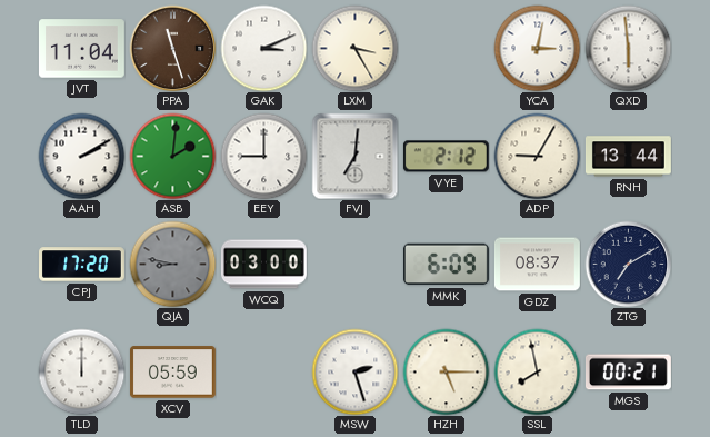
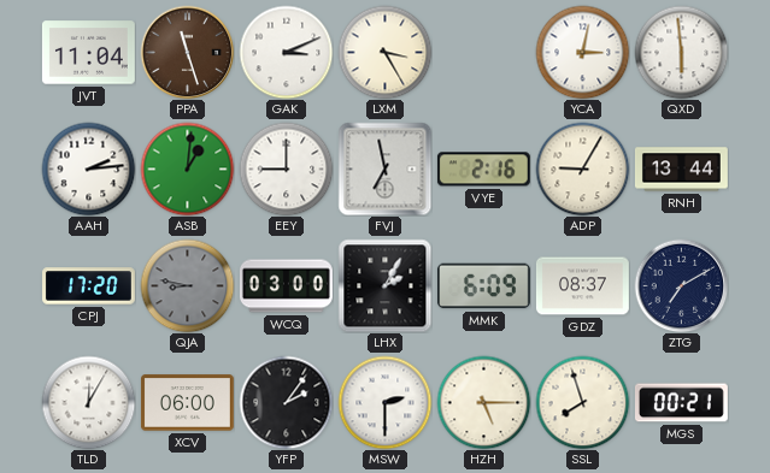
AAH: 2:10 -> 2:14
ASB: 2:01 -> 1:01
FVJ: 7:01 -> 6:58
VYE: 2:12 -> 2:16
LHX: none -> 2:05
TLD: 12:00 -> 12:05
XCV: 05:59 -> 06:00
YFP: none -> 2:06
MSW: 2:27 -> 2:30
SSL: 7:58 -> 7:57
